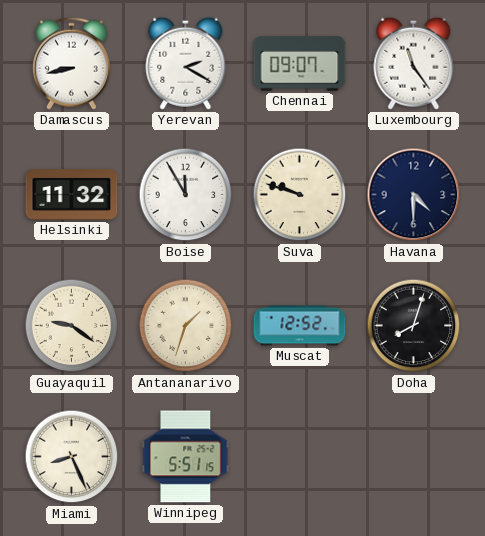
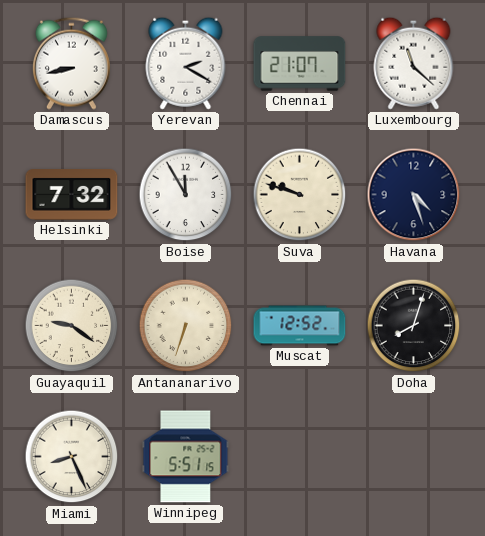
Chennai: 09:07 -> 21:07
Luxembourg: 11:24 -> 11:22
Helsinki: 11:32 -> 7:32
Havana: 4:30 -> 4:27
Antananarivo: 1:33 -> 6:33
